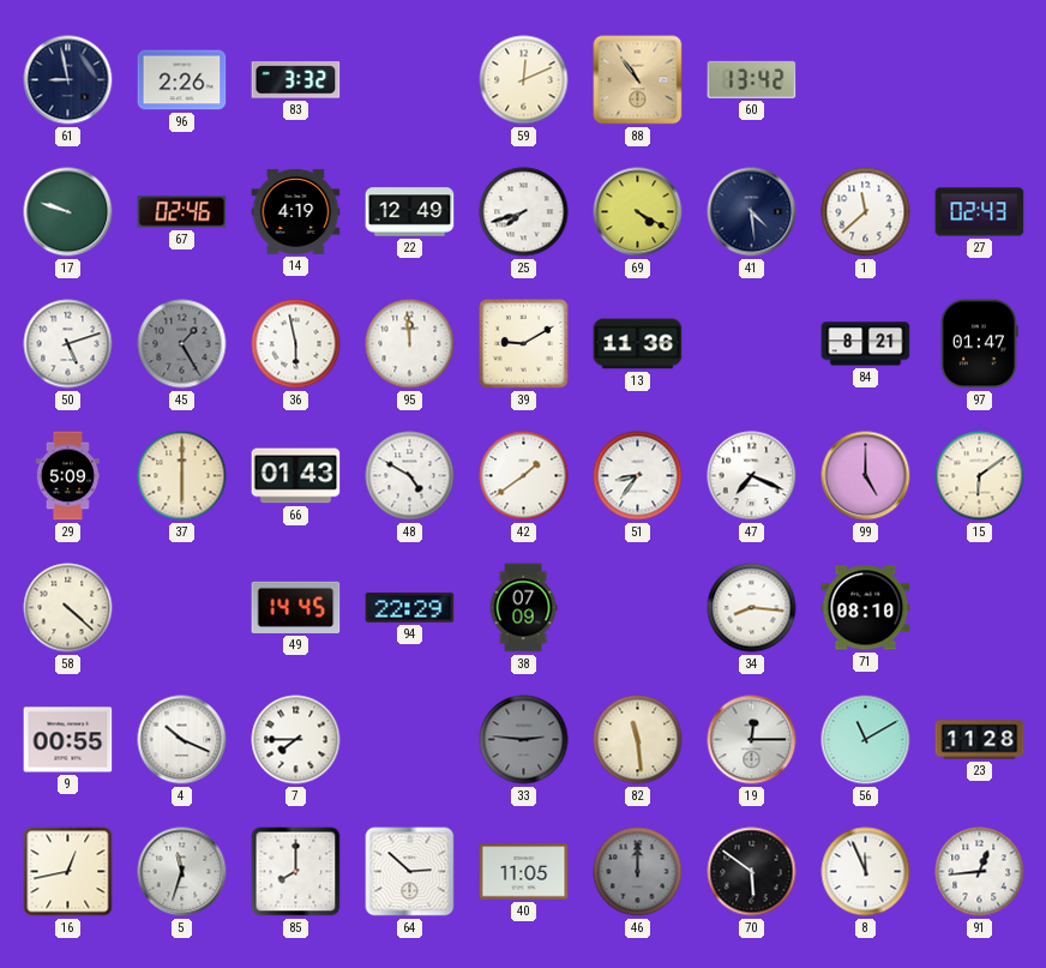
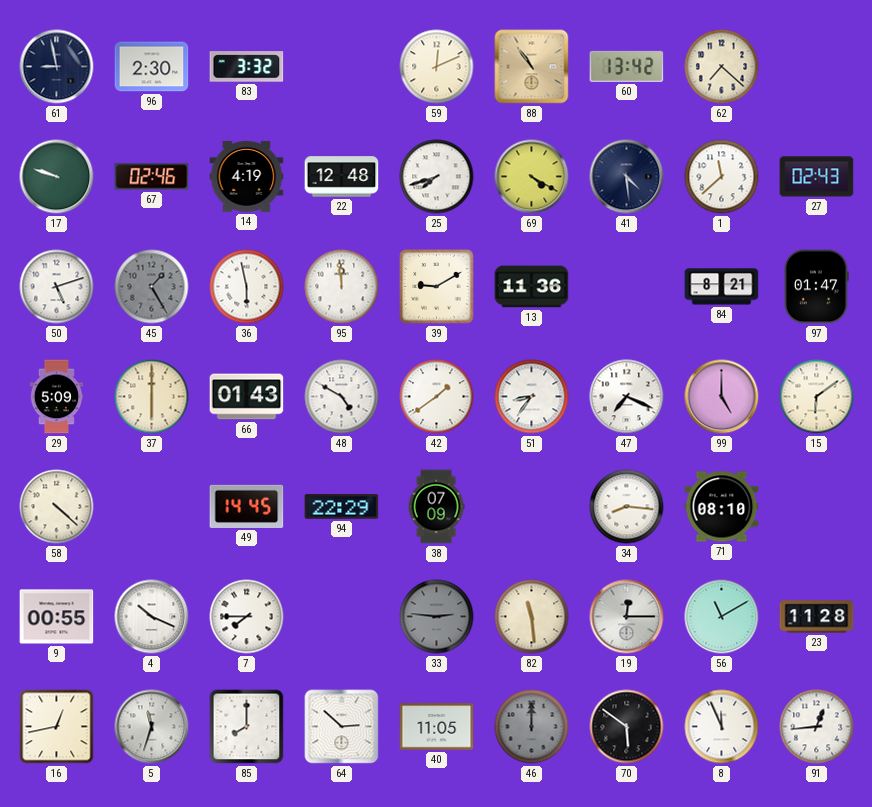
96: 2:26 -> 2:30
62: none -> 7:22
22: 12:49 -> 12:48
